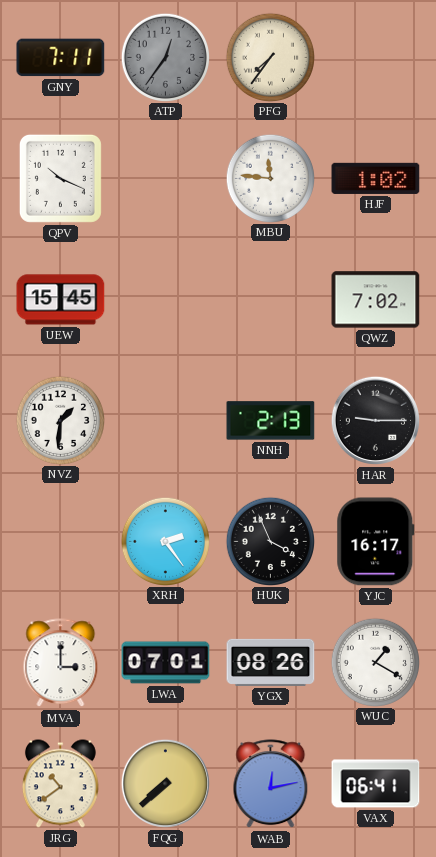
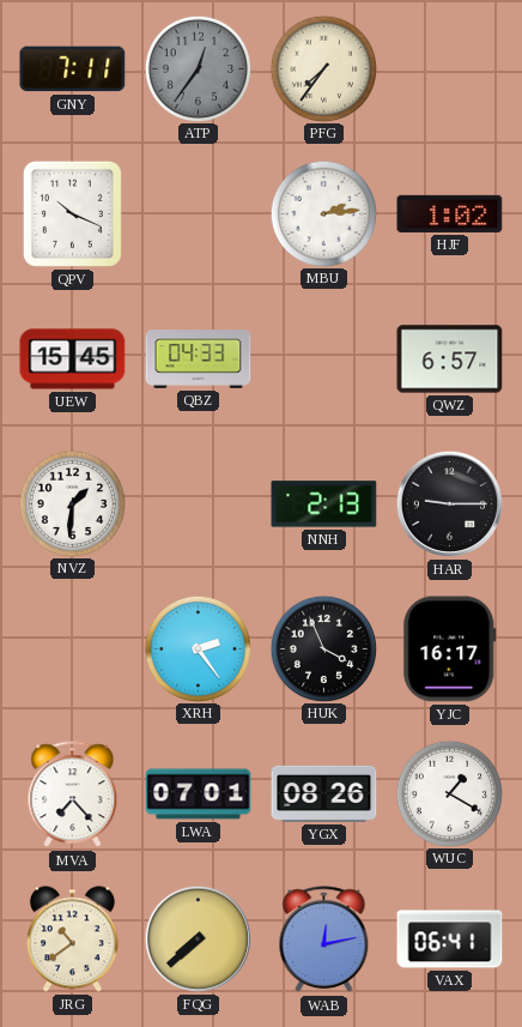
MBU: 11:46 -> 2:14
QBZ: none -> 04:33
QWZ: 7:02 -> 6:57
MVA: 3:00 -> 7:23
